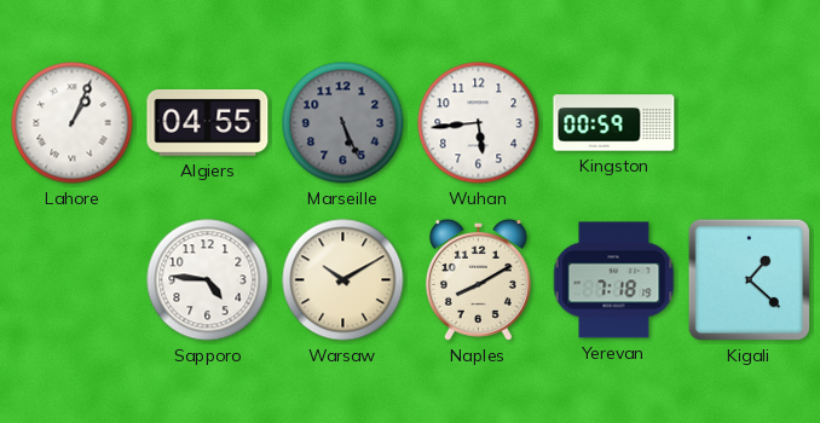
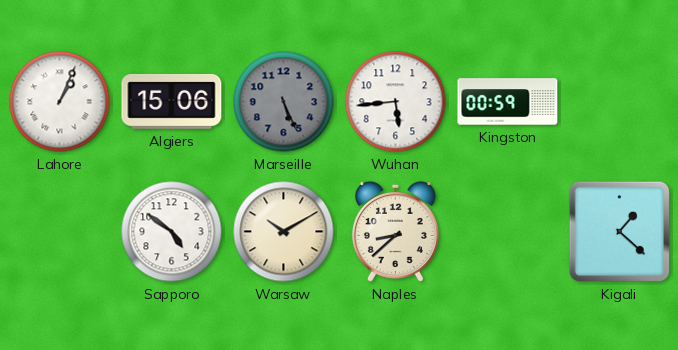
Algiers: 04:55 -> 15:06
Sapporo: 4:46 -> 4:51
Naples: 8:10 -> 8:38
Yerevan: 7:18 -> none
